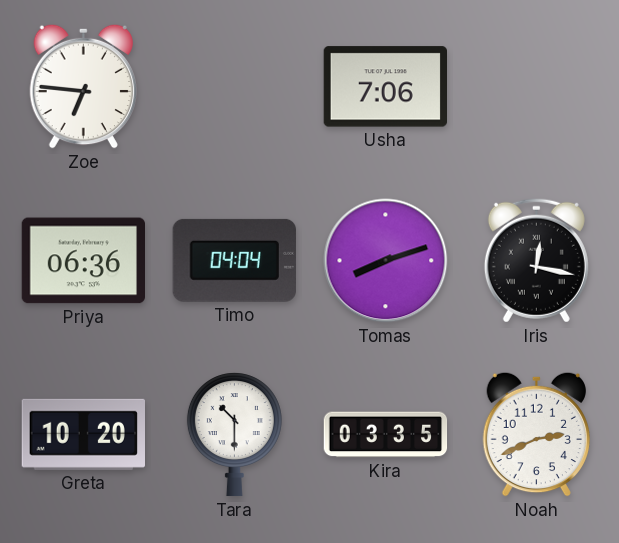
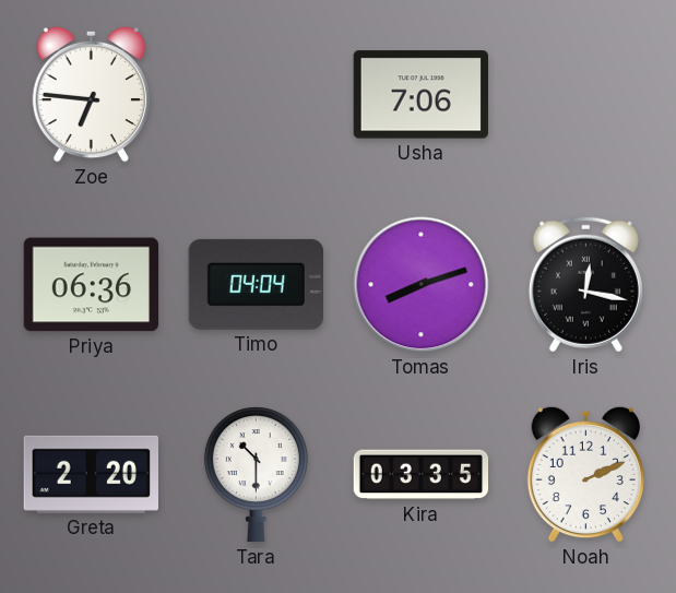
Greta: 10:20 -> 2:20
Noah: 2:41 -> 2:11
